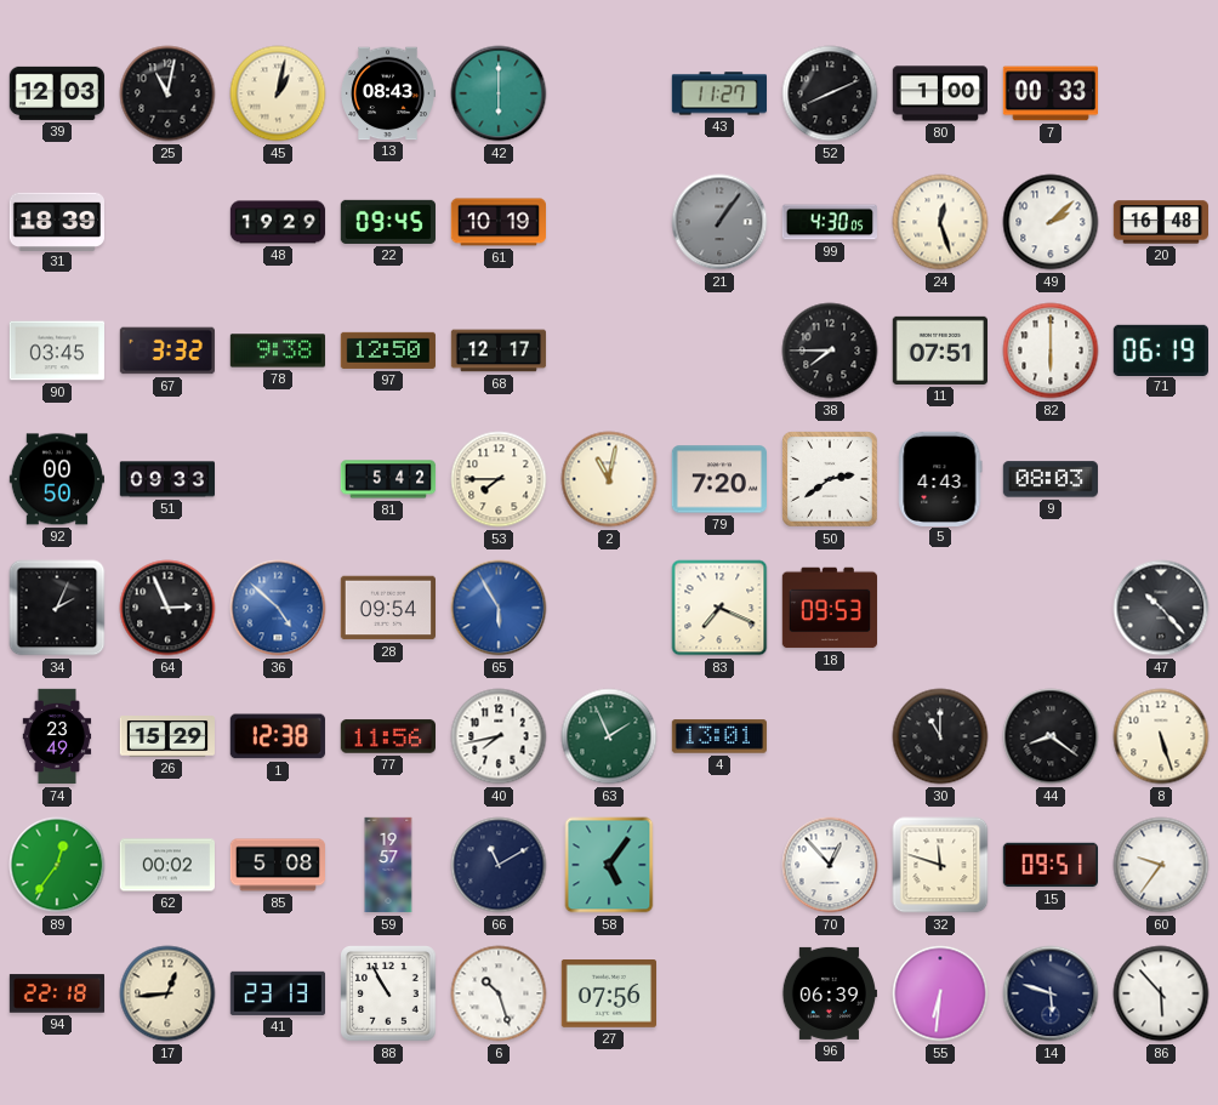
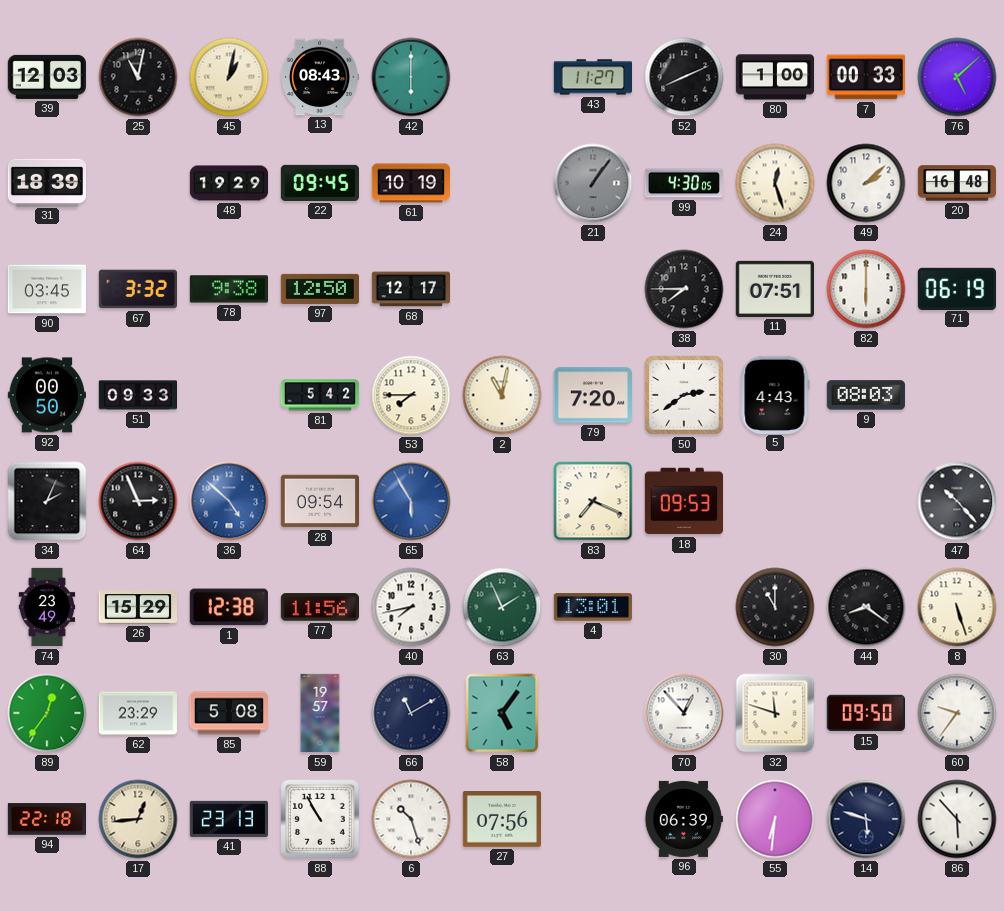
76: none -> 5:08
62: 00:02 -> 23:29
15: 09:51 -> 09:50
